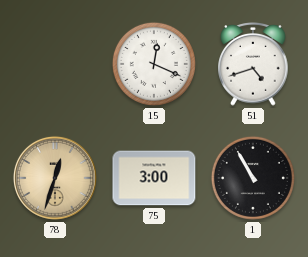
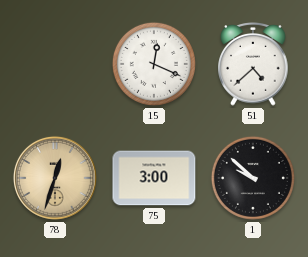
51: 4:42 -> 4:38
1: 10:55 -> 9:52
